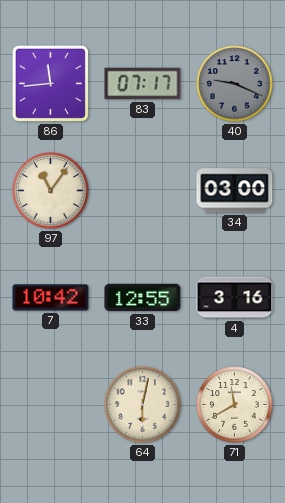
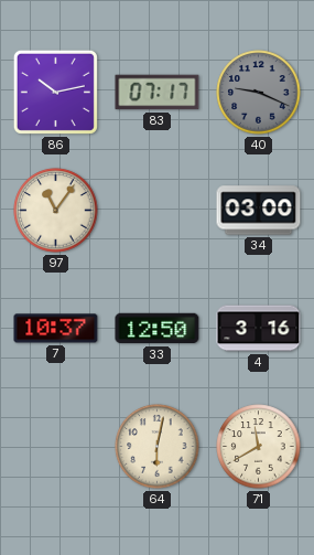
86: 11:44 -> 10:13
7: 10:42 -> 10:37
33: 12:55 -> 12:50
